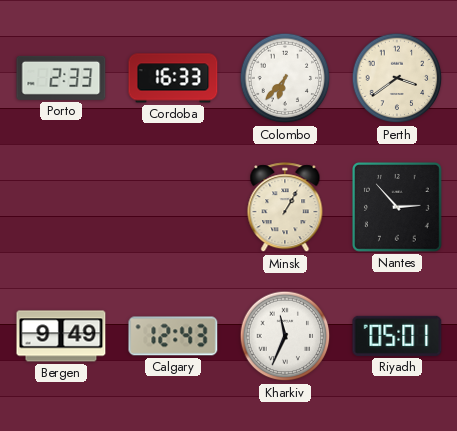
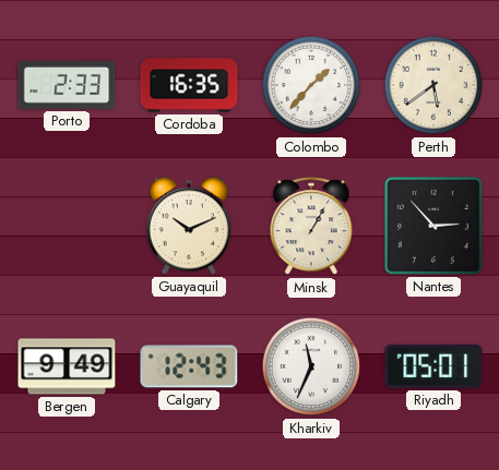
Cordoba: 16:33 -> 16:35
Colombo: 6:37 -> 1:37
Perth: 3:39 -> 5:39
Guayaquil: none -> 10:11
